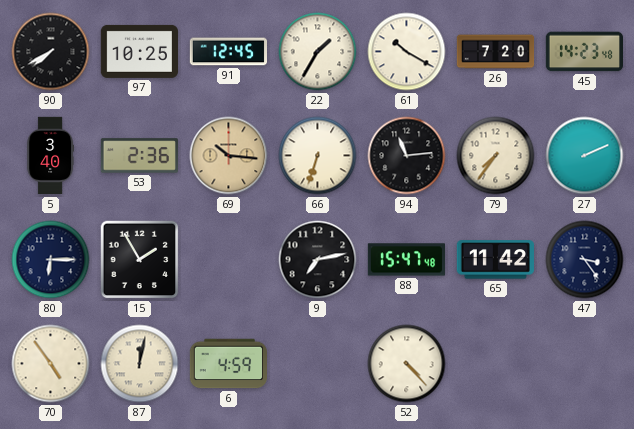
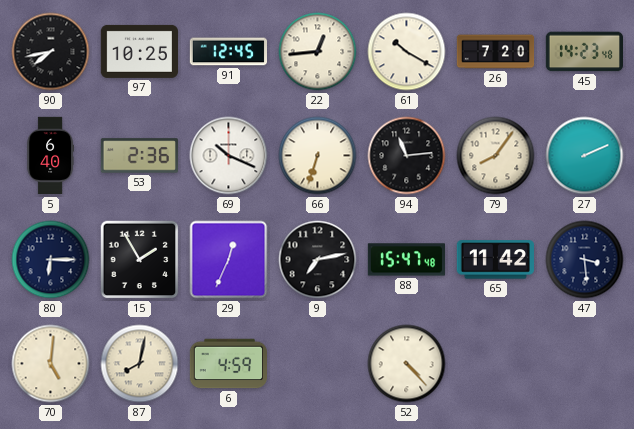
90: 7:40 -> 7:43
22: 1:35 -> 12:44
5: 3:40 -> 6:40
69: 10:16 -> 10:19
69 dial: champagne -> white
79: 7:36 -> 8:06
29: none -> 12:34
47: 3:24 -> 3:29
70: 4:54 -> 5:01
87: 12:02 -> 8:02
